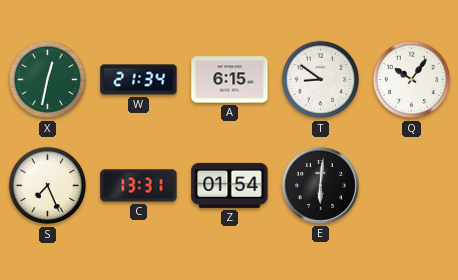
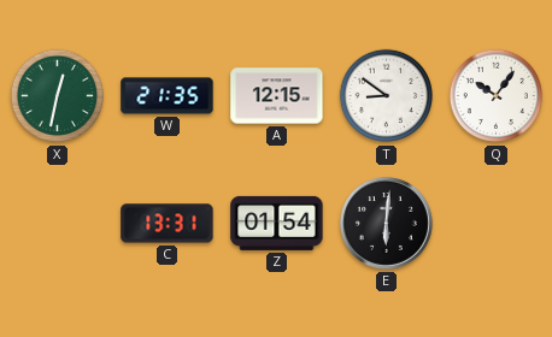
W: 21:34 -> 21:35
A: 6:15 -> 12:15
S: 7:26 -> none
